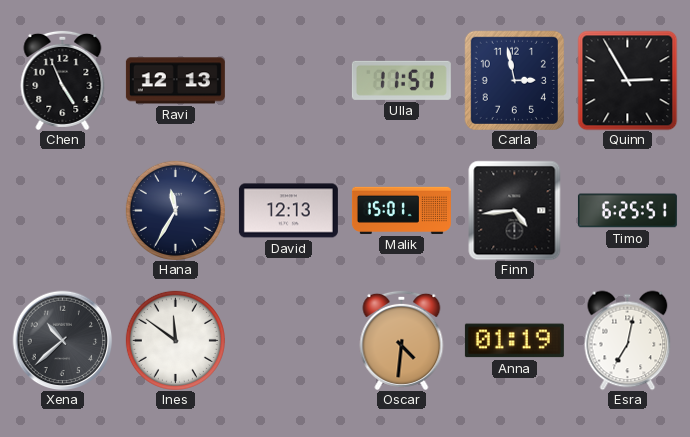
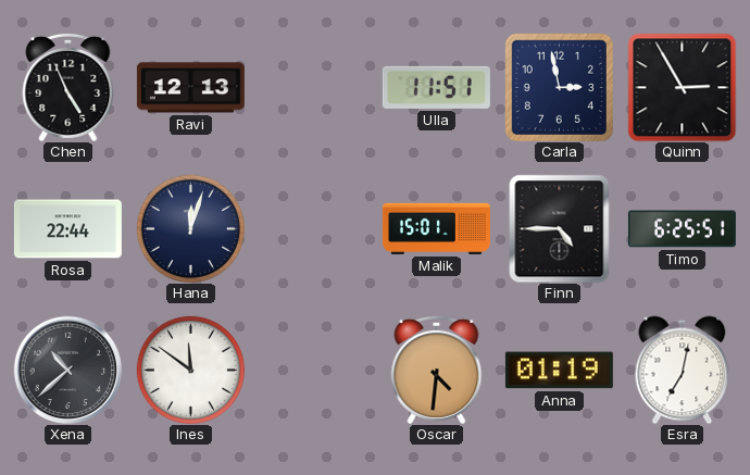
Rosa: none -> 22:44
Hana: 11:35 -> 12:03
David: 12:13 -> none
Finn: 4:44 -> 4:45
